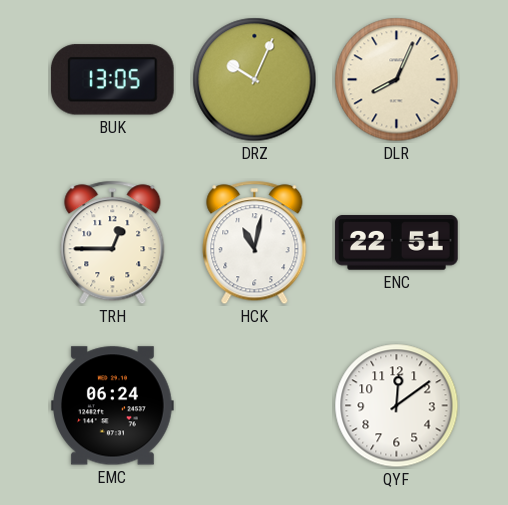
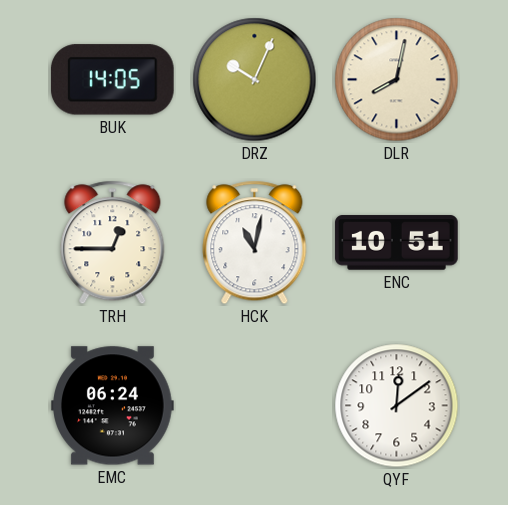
BUK: 13:05 -> 14:05
DLR: 8:04 -> 8:02
ENC: 22:51 -> 10:51
